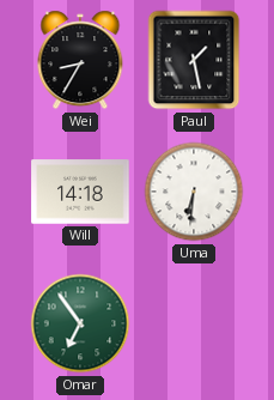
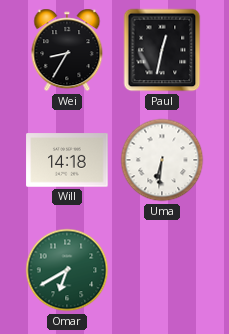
Paul: 1:28 -> 12:32
Omar: 6:54 -> 6:40
